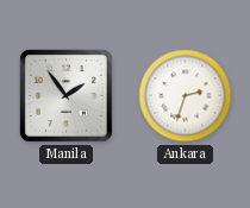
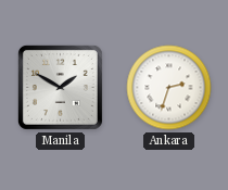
Manila: 1:54 -> 1:50
